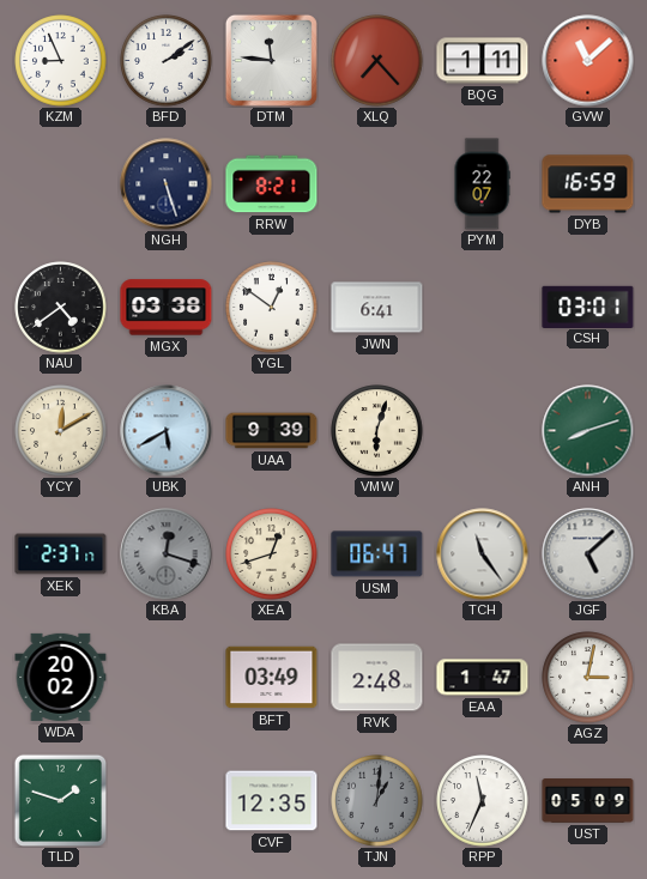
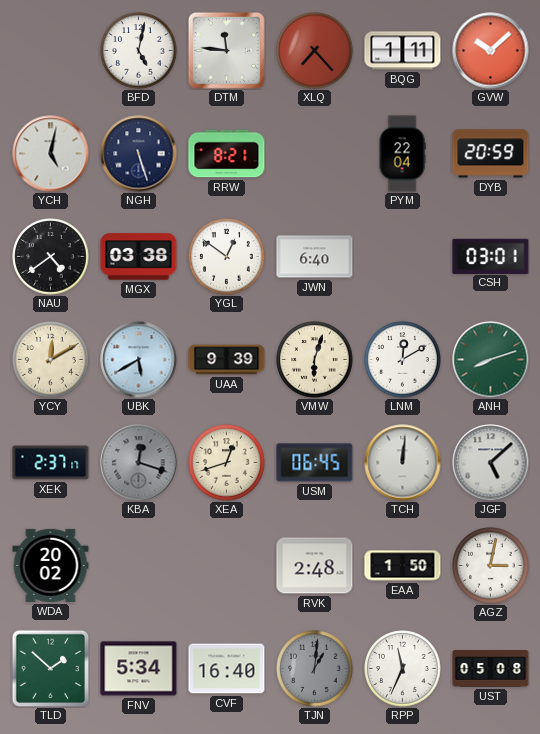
KZM: 8:56 -> none
BFD: 2:09 -> 5:02
GVW: 11:08 -> 10:08
YCH: none -> 5:02
PYM: 22:07 -> 22:04
DYB: 16:59 -> 20:59
JWN: 6:41 -> 6:40
LNM: none -> 12:10
USM: 06:47 -> 06:45
TCH: 11:24 -> 12:01
BFT: 03:49 -> none
EAA: 1:47 -> 1:50
TLD: 1:48 -> 1:52
FNV: none -> 5:34
CVF: 12:35 -> 16:40
UST: 05:09 -> 05:08
